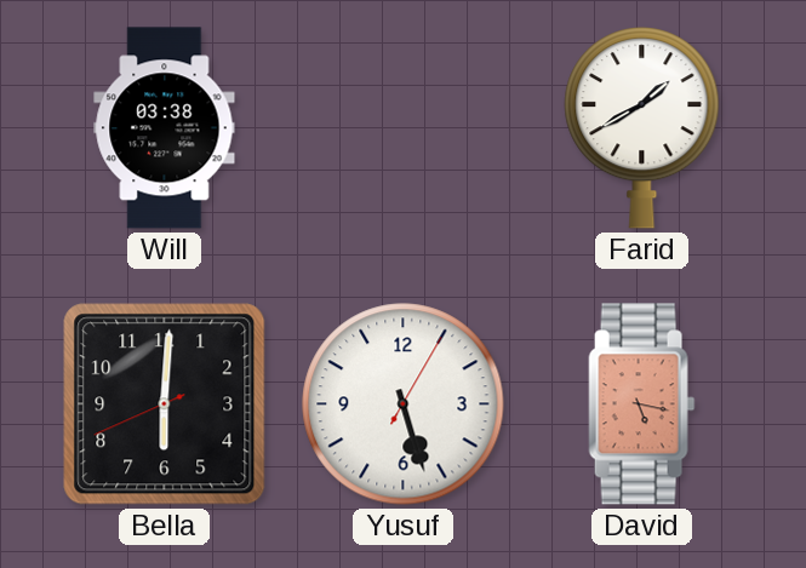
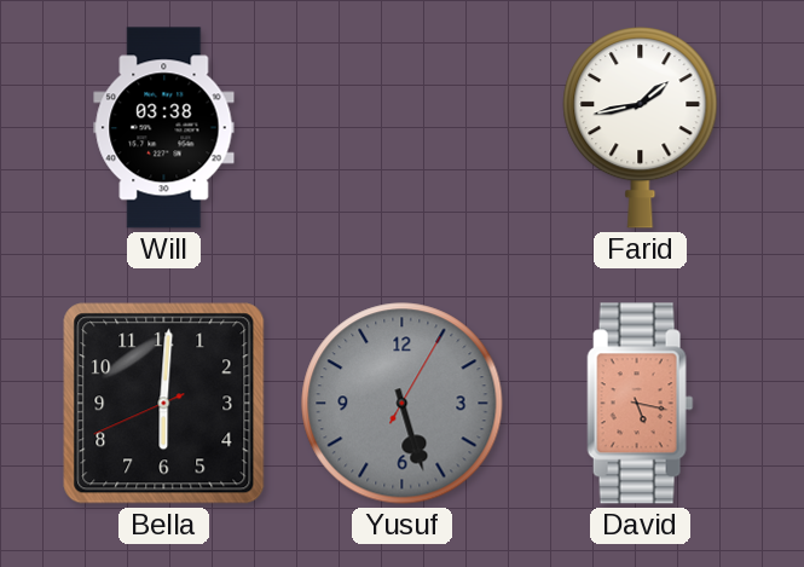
Farid: 1:40 -> 1:43
Yusuf dial: white -> grey
